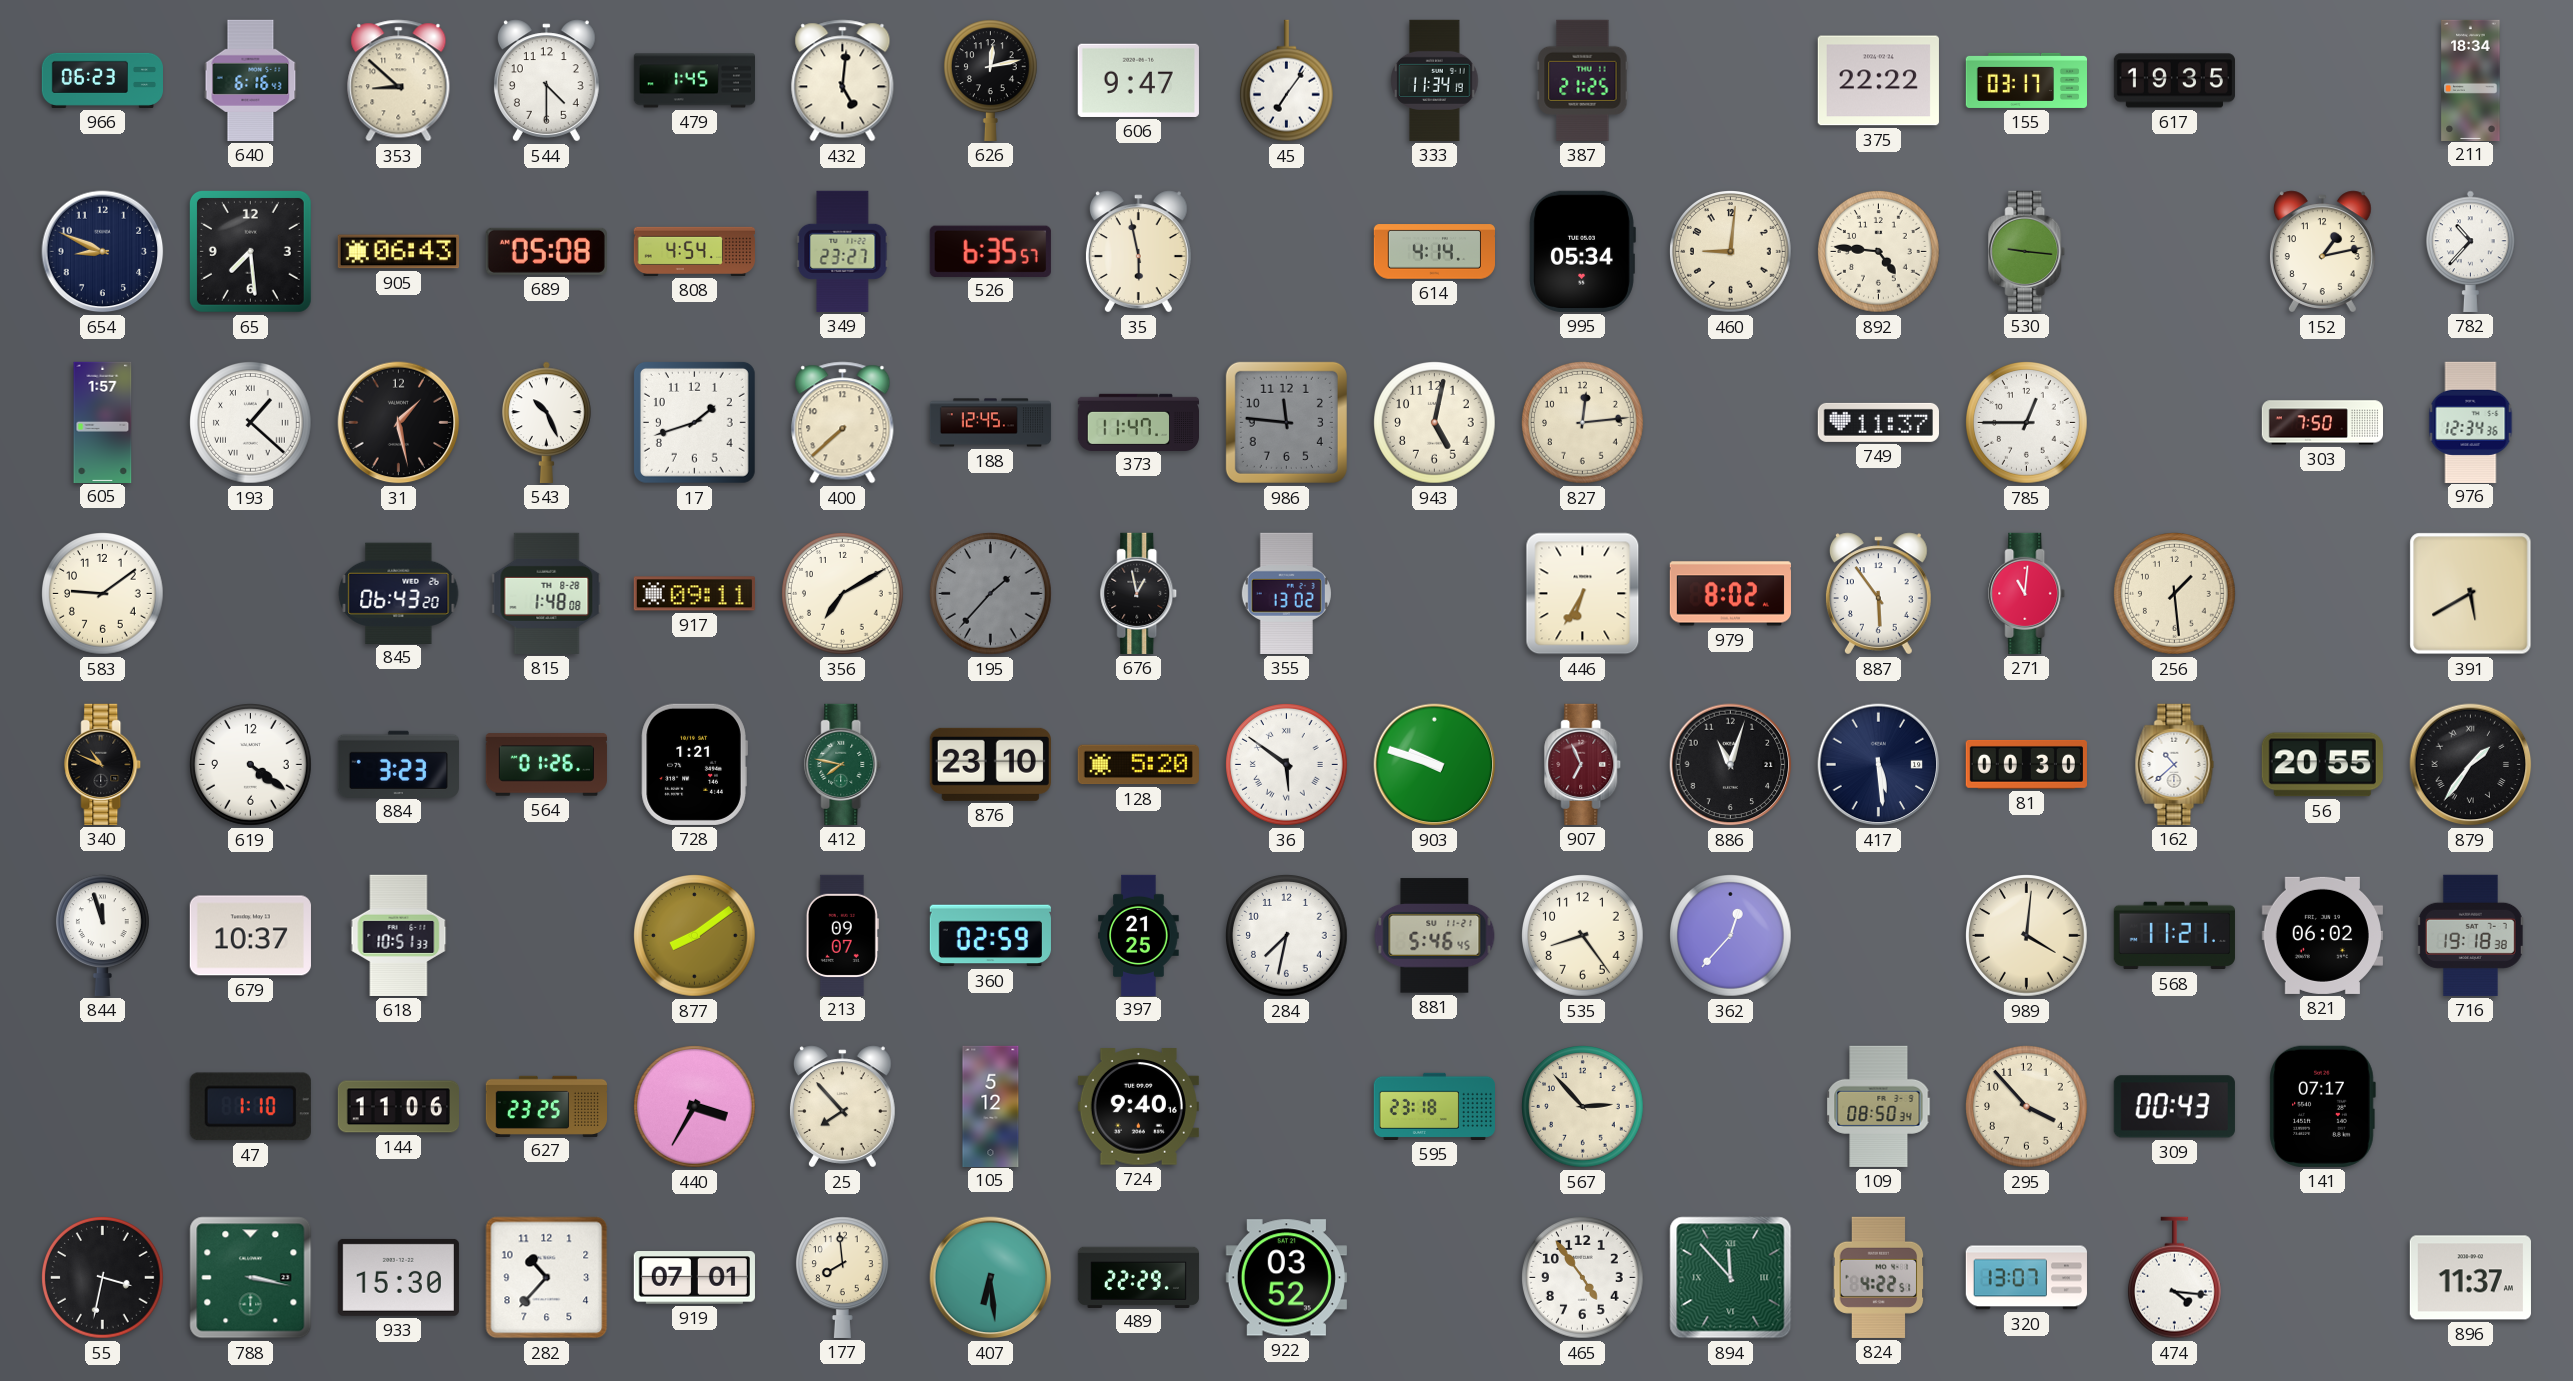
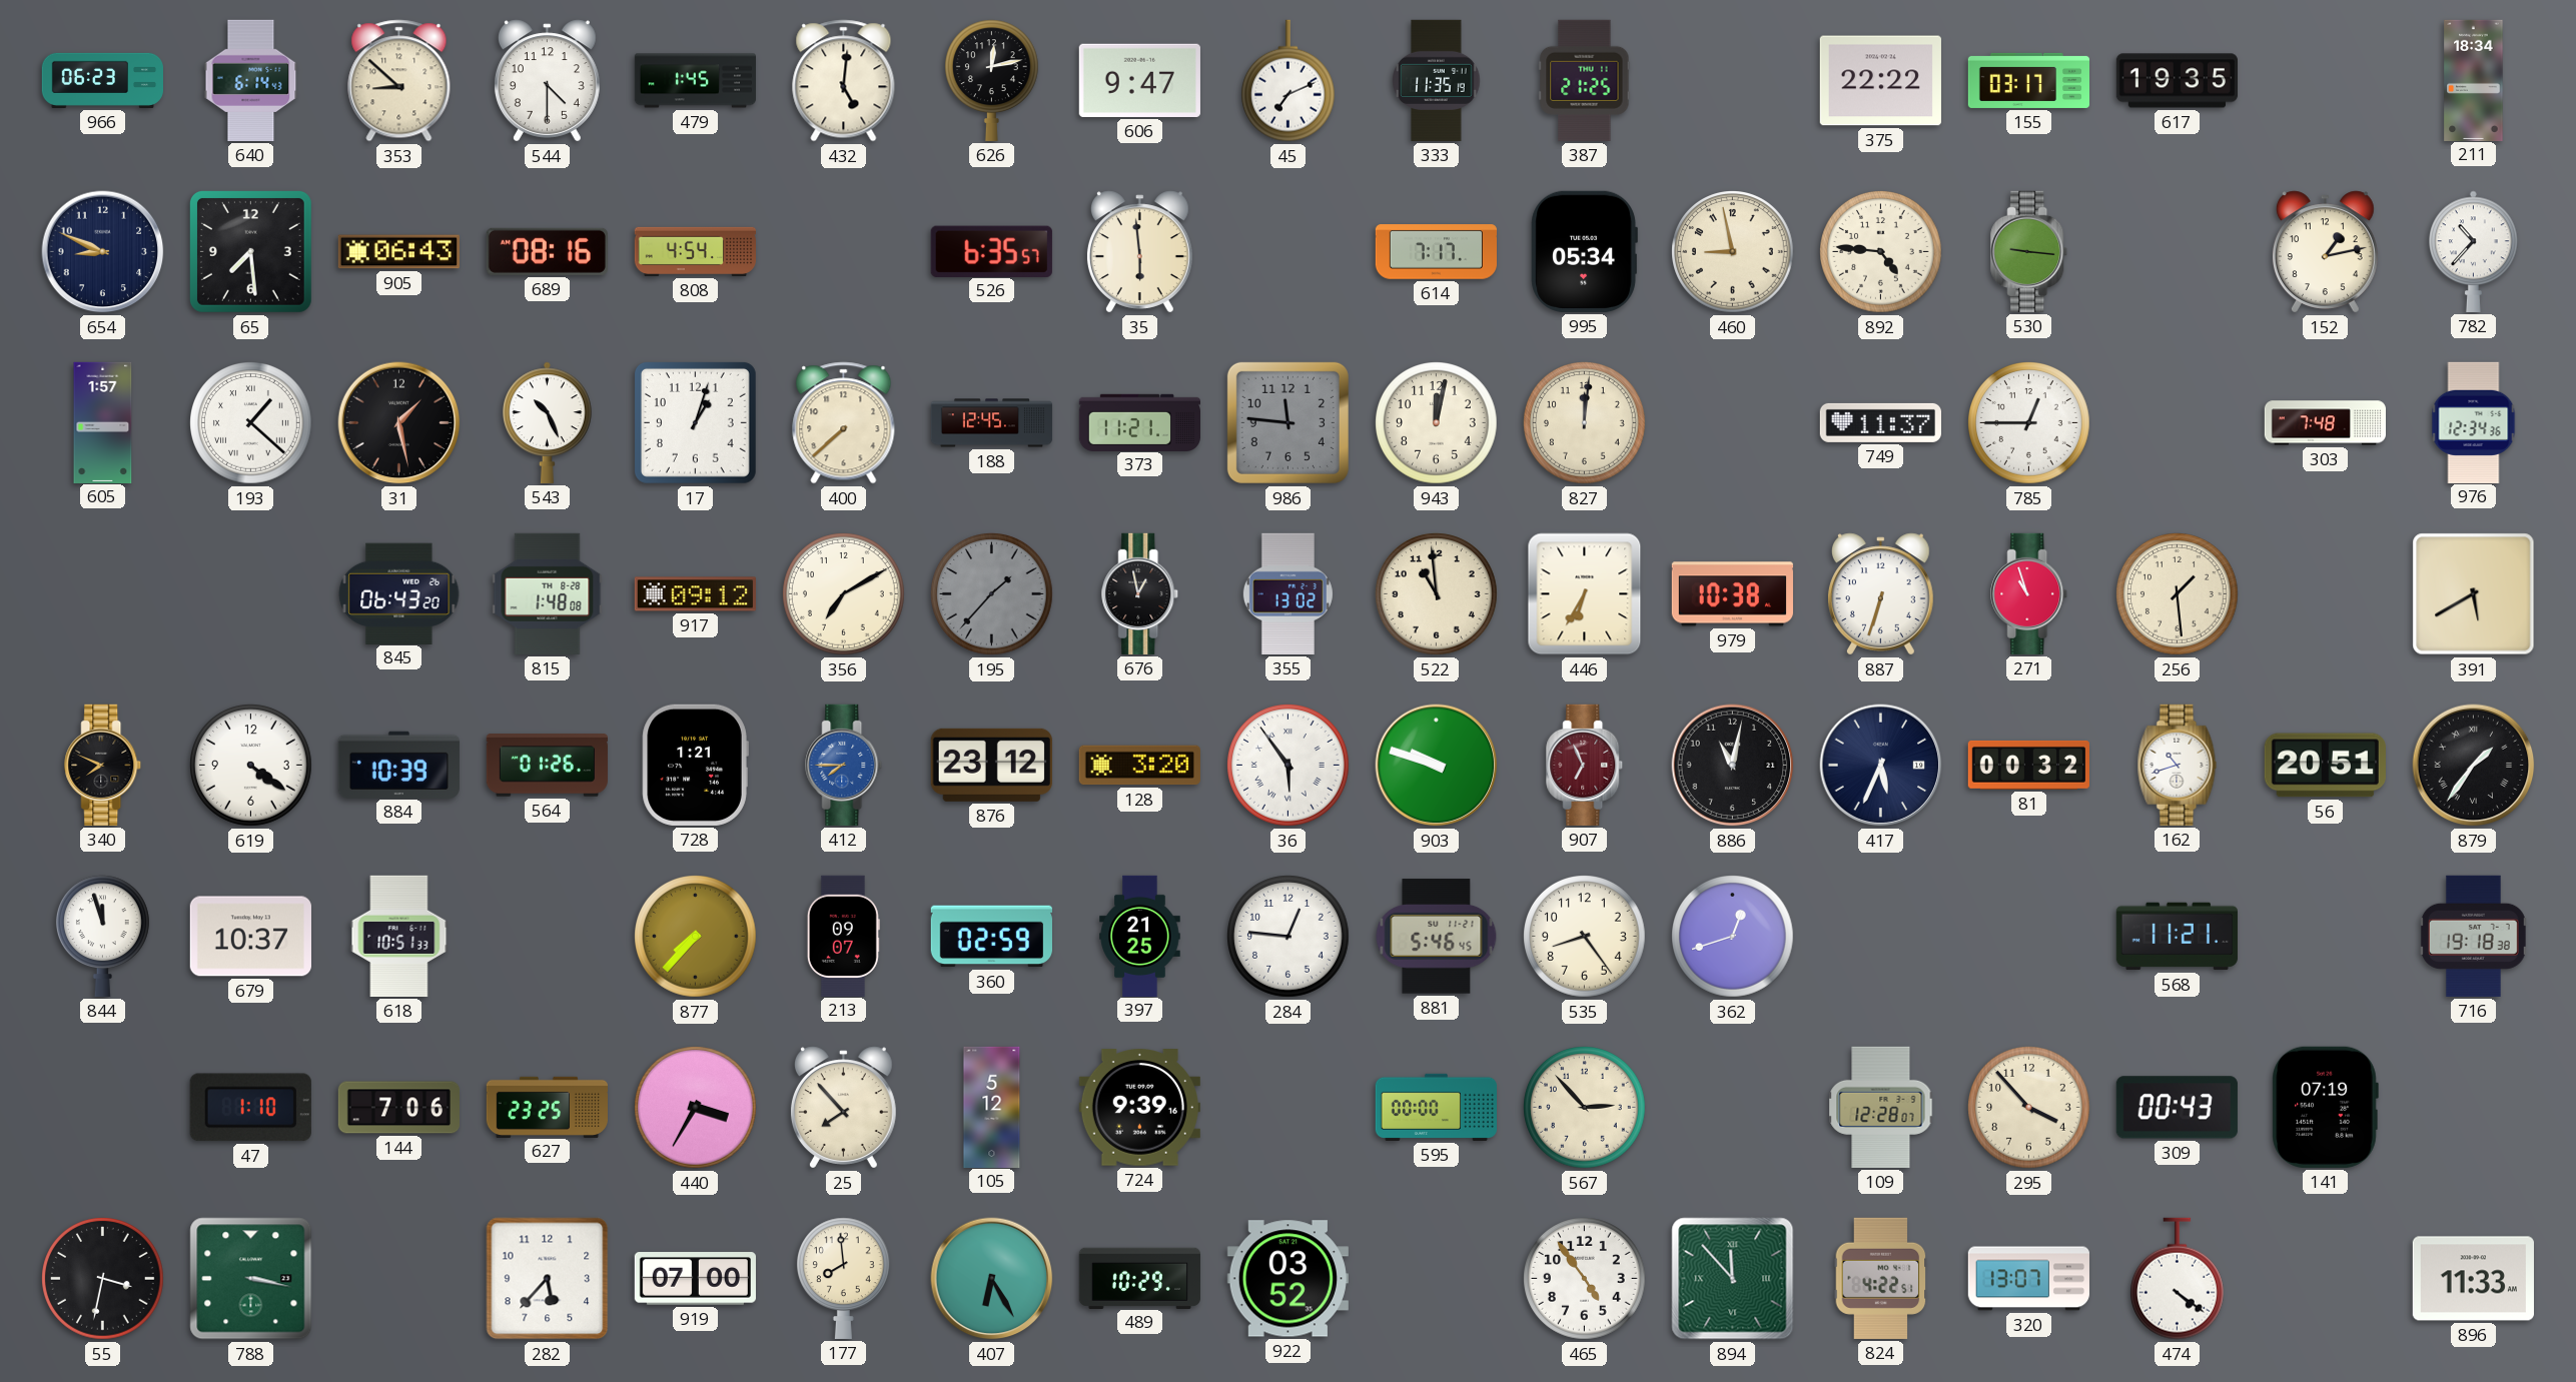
640: 6:16 -> 6:14
45: 7:06 -> 7:11
333: 11:34 -> 11:35
689: 05:08 -> 08:16
349: 23:27 -> none
35: 5:58 -> 5:59
614: 4:14 -> 7:17
460: 9:01 -> 8:58
17: 1:42 -> 1:03
373: 11:47 -> 11:21
943: 5:02 -> 12:02
827: 12:14 -> 12:01
303: 7:50 -> 7:48
583: 9:09 -> none
917: 09:11 -> 09:12
522: none -> 10:59
979: 8:02 -> 10:38
887: 5:54 -> 6:33
271: 11:01 -> 10:57
340: 10:49 -> 7:49
884: 3:23 -> 10:39
412: 7:47 -> 7:45
412 dial: green -> blue
876: 23:10 -> 23:12
128: 5:20 -> 3:20
36: 5:51 -> 5:54
886: 11:03 -> 11:02
417: 5:29 -> 5:34
81: 00:30 -> 00:32
162: 10:38 -> 10:42
56: 20:55 -> 20:51
877: 8:09 -> 7:37
284: 7:32 -> 12:46
362: 12:37 -> 12:42
989: 4:01 -> none
821: 06:02 -> none
144: 11:06 -> 7:06
724: 9:40 -> 9:39
595: 23:18 -> 00:00
109: 08:50 -> 12:28
141: 07:17 -> 07:19
933: 15:30 -> none
282: 10:37 -> 5:37
919: 07:01 -> 07:00
407: 6:29 -> 6:25
489: 22:29 -> 10:29
474: 4:16 -> 4:21
896: 11:37 -> 11:33
